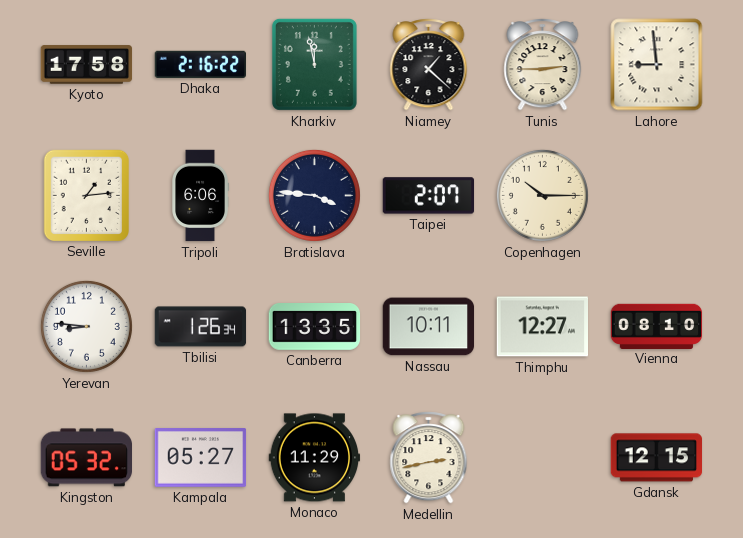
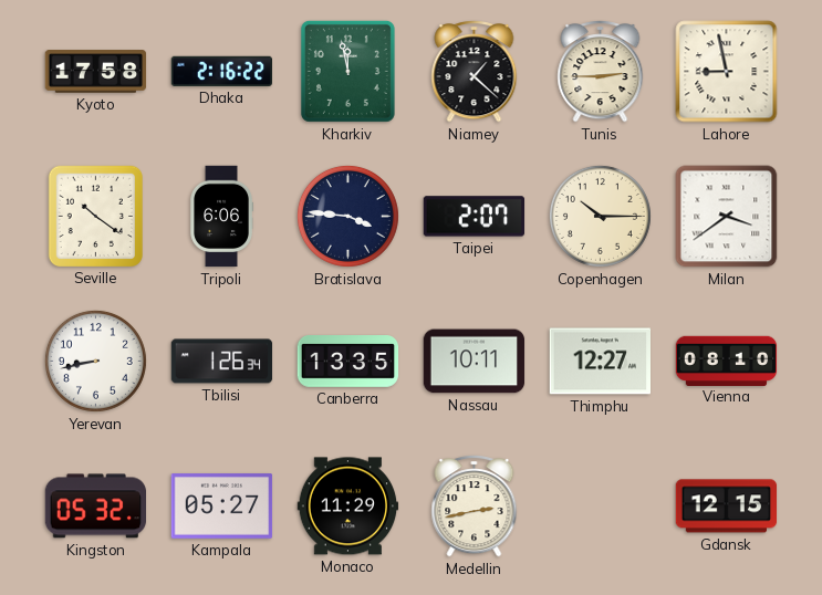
Lahore: 8:59 -> 8:58
Seville: 1:14 -> 10:21
Milan: none -> 3:39
Yerevan: 8:46 -> 8:43
